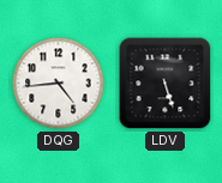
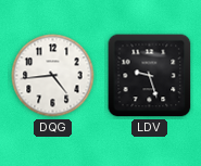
LDV: 5:27 -> 9:27
